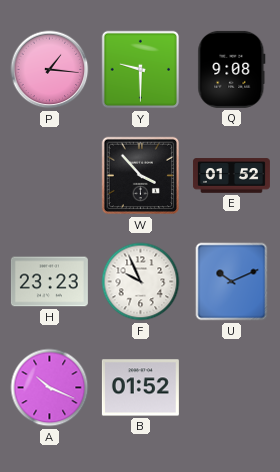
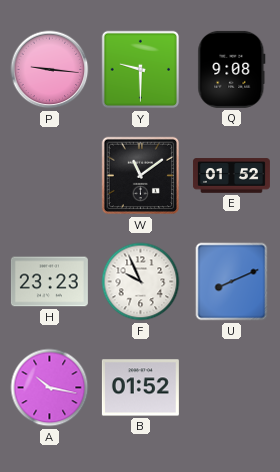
P: 1:16 -> 9:16
W: 3:53 -> 11:09
U: 10:11 -> 8:11
A: 10:19 -> 10:17
